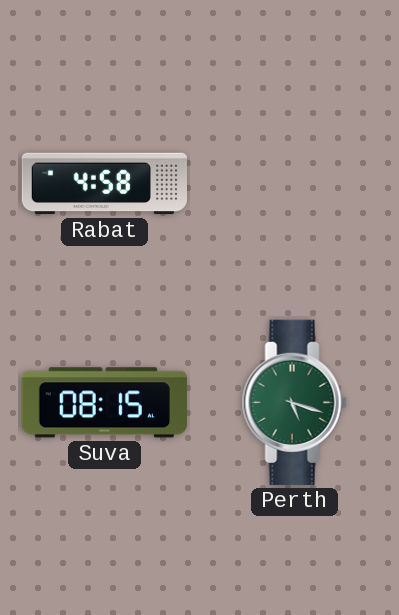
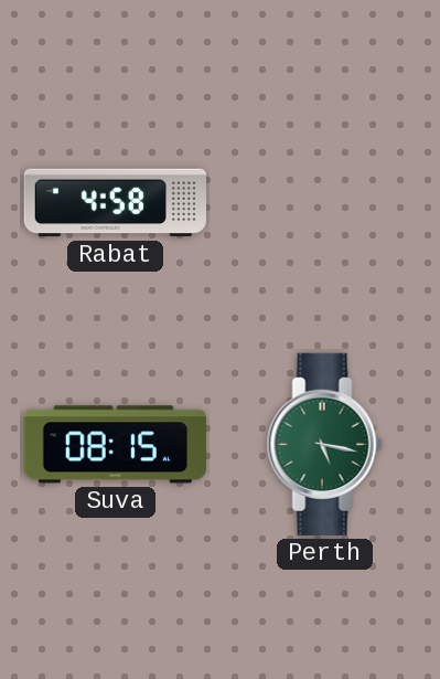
Perth: 5:18 -> 5:17
